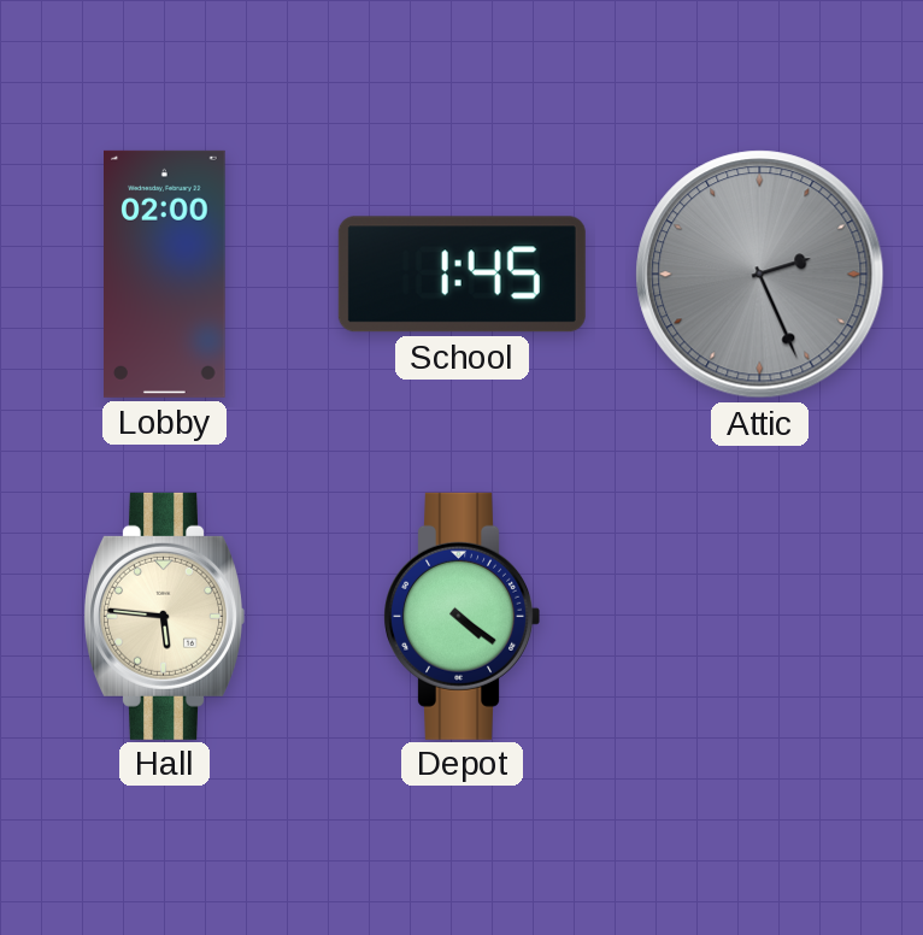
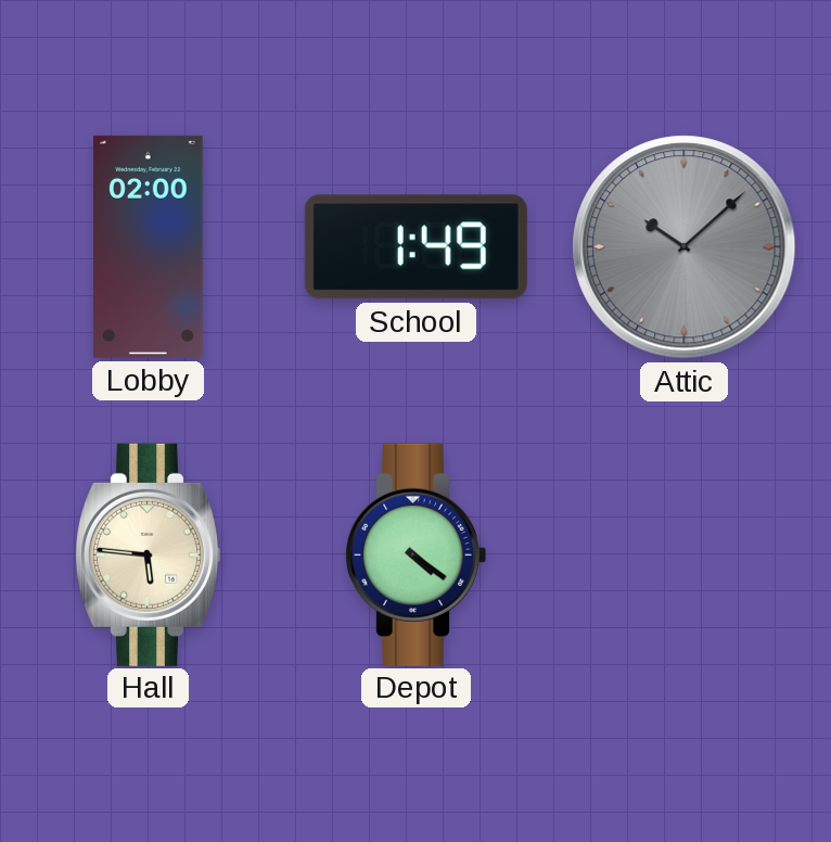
School: 1:45 -> 1:49
Attic: 2:26 -> 10:08
